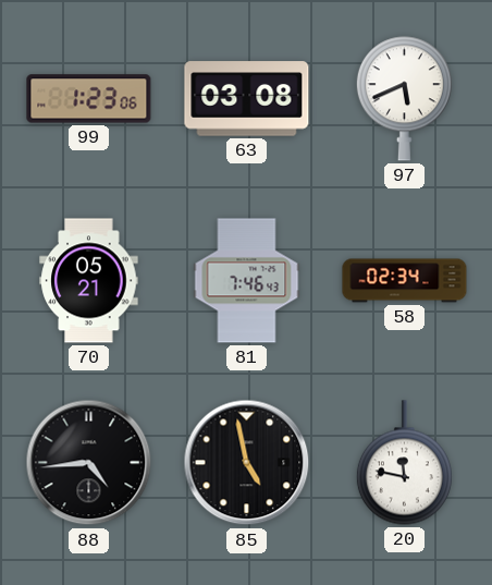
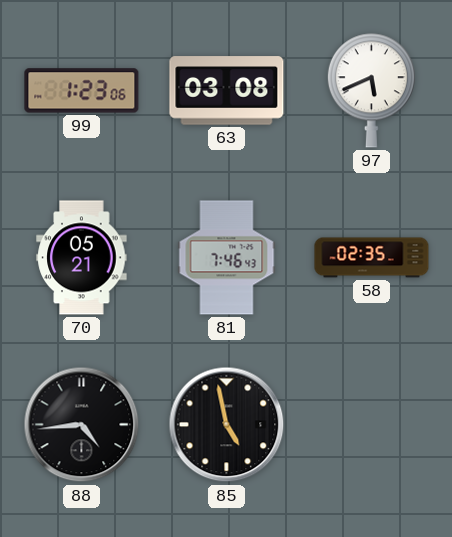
58: 02:34 -> 02:35
20: 11:47 -> none
